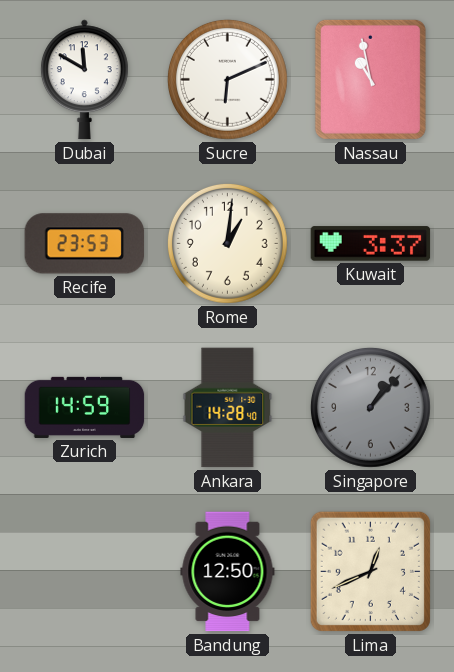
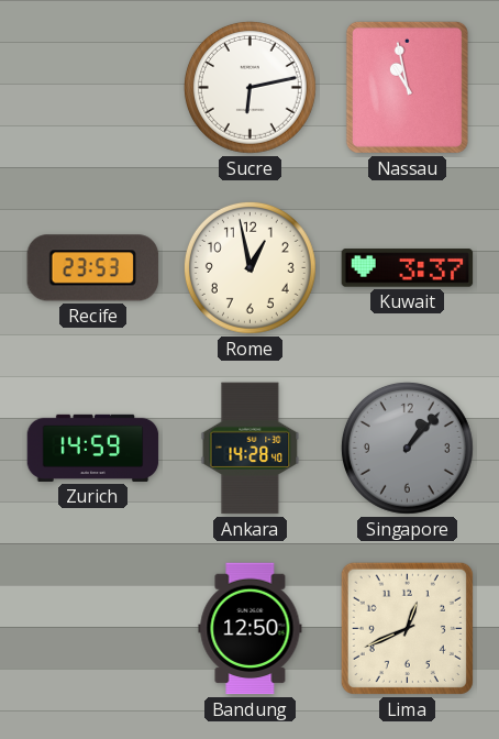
Dubai: 11:50 -> none
Sucre: 6:11 -> 6:13
Rome: 1:01 -> 12:58
